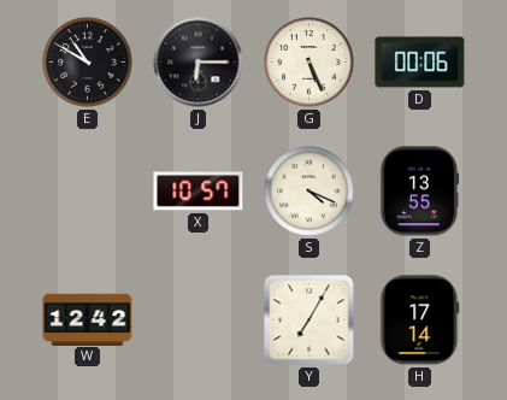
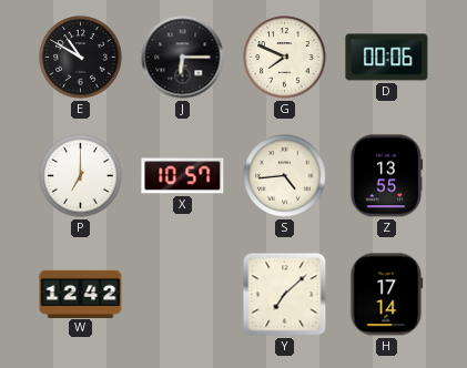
G: 5:26 -> 7:49
P: none -> 7:00
S: 4:19 -> 4:44
Y: 7:05 -> 7:08
